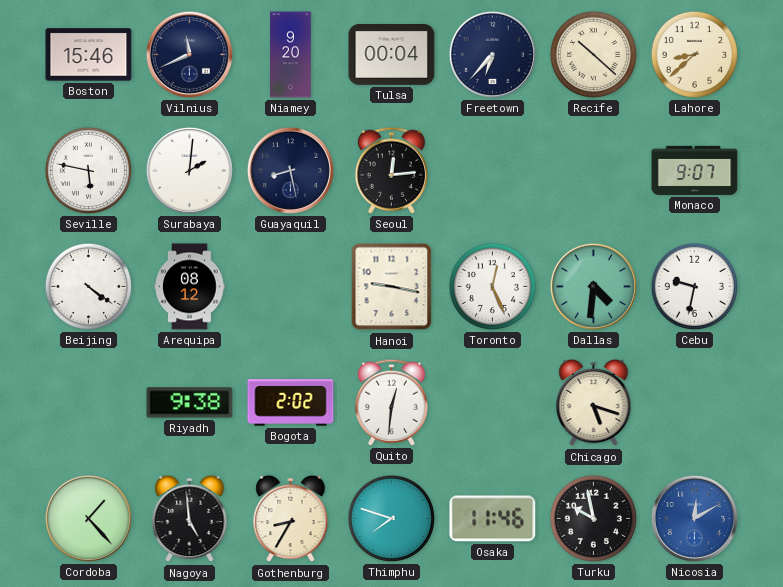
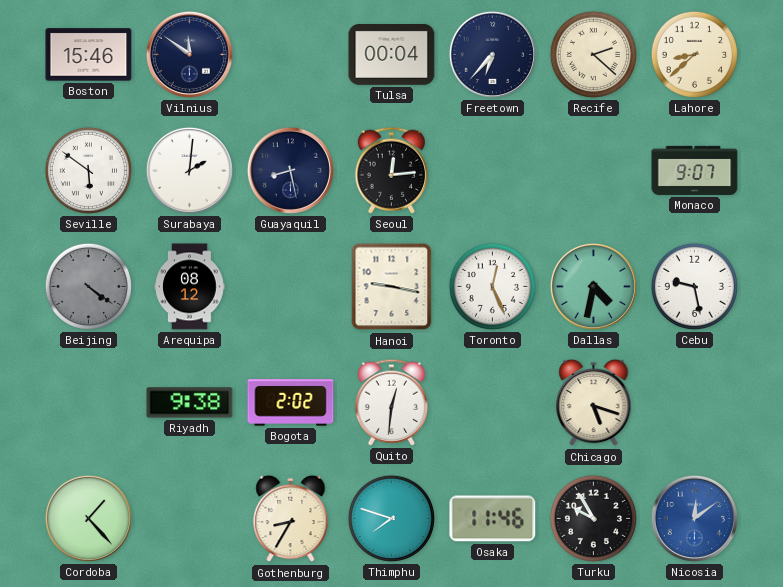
Vilnius: 11:41 -> 11:51
Niamey: 9:20 -> none
Recife: 10:22 -> 2:22
Seville: 5:47 -> 5:51
Beijing dial: white -> grey
Dallas: 4:31 -> 4:32
Cebu: 9:32 -> 9:28
Nagoya: 4:59 -> none
Turku: 9:58 -> 9:55
Nicosia: 12:10 -> 12:09
